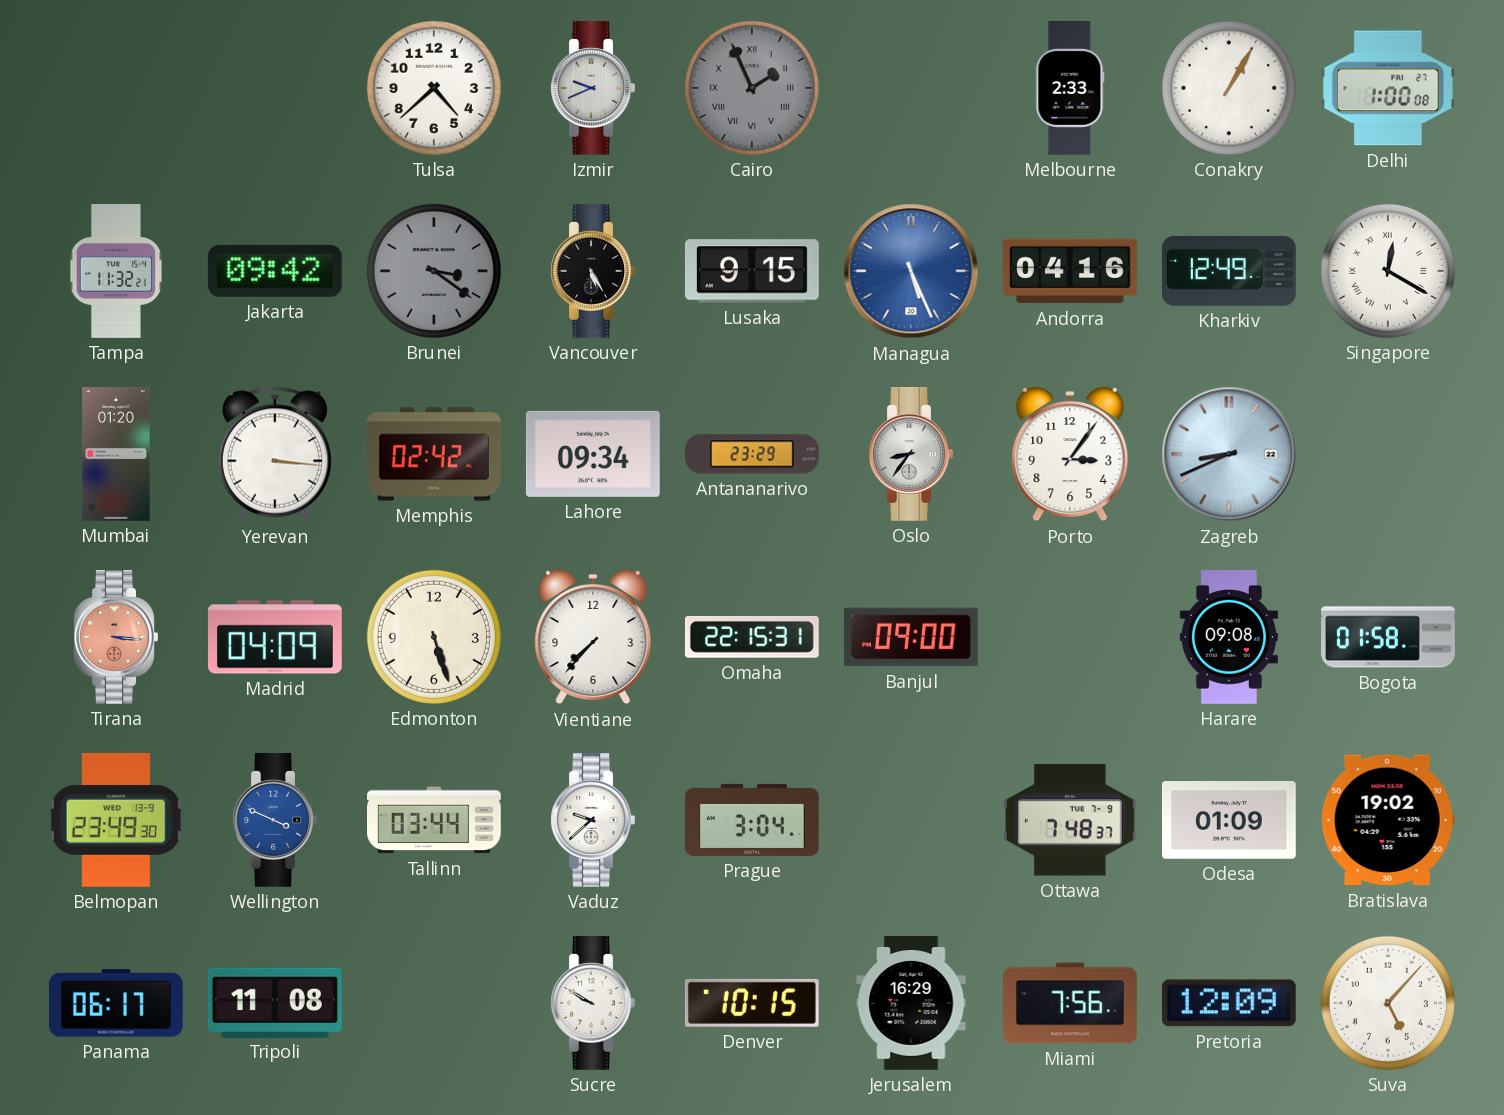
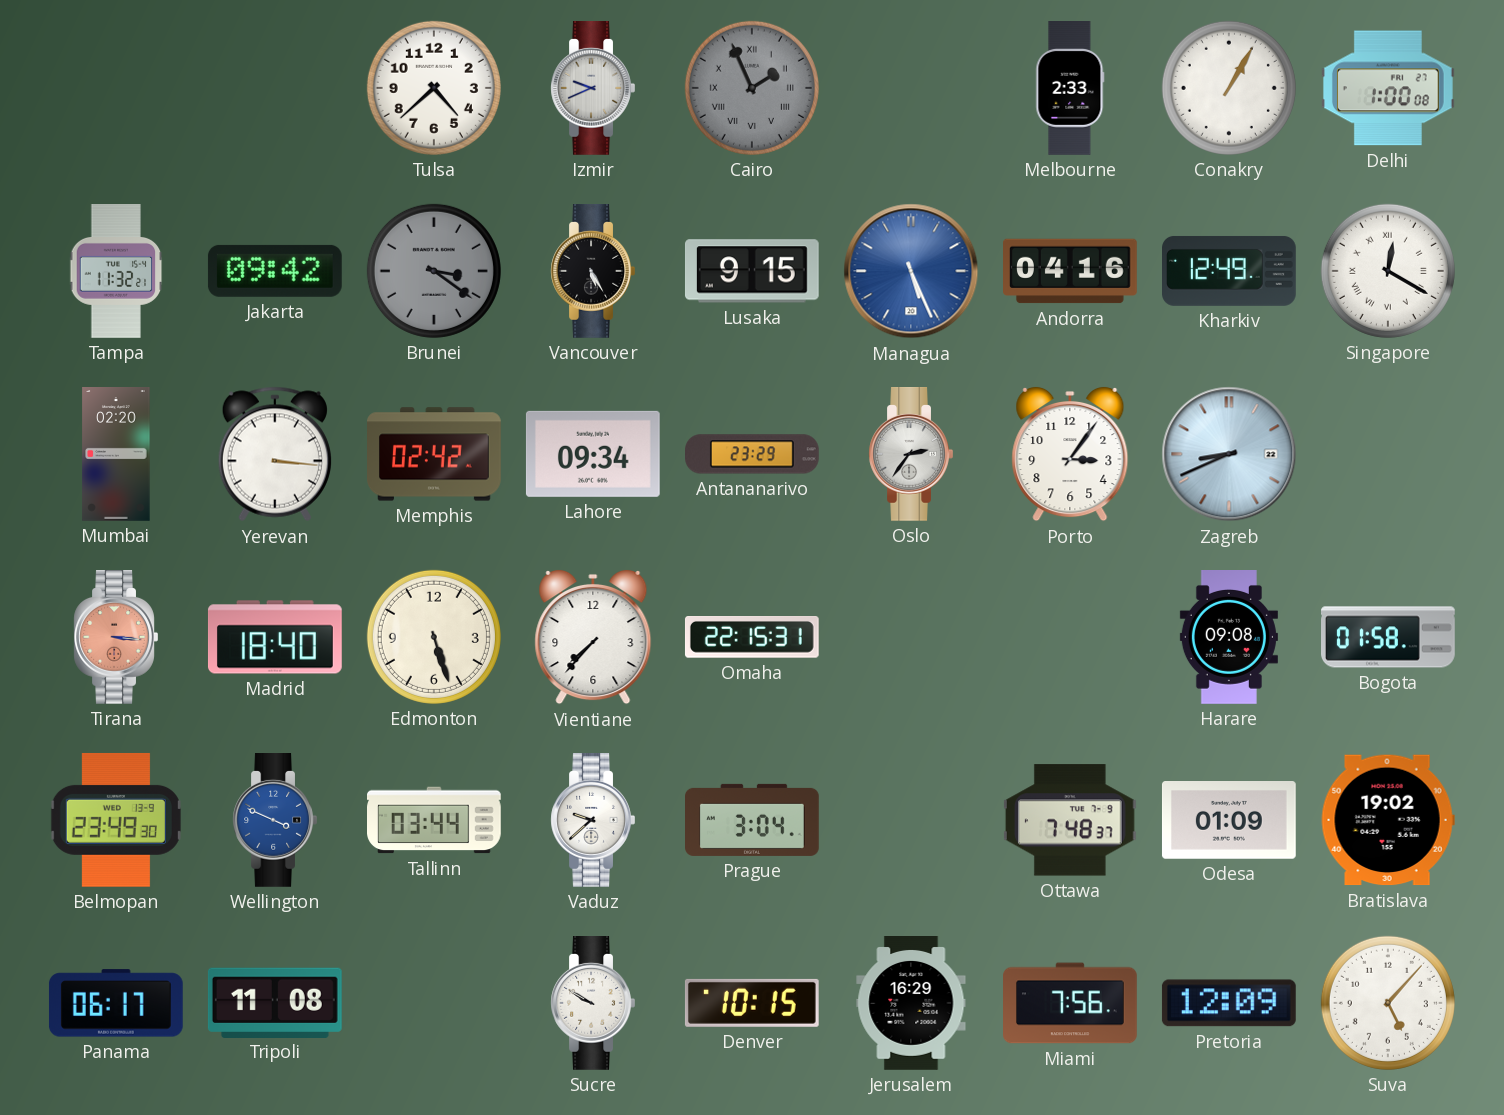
Mumbai: 01:20 -> 02:20
Oslo: 8:36 -> 2:36
Madrid: 04:09 -> 18:40
Banjul: 09:00 -> none
